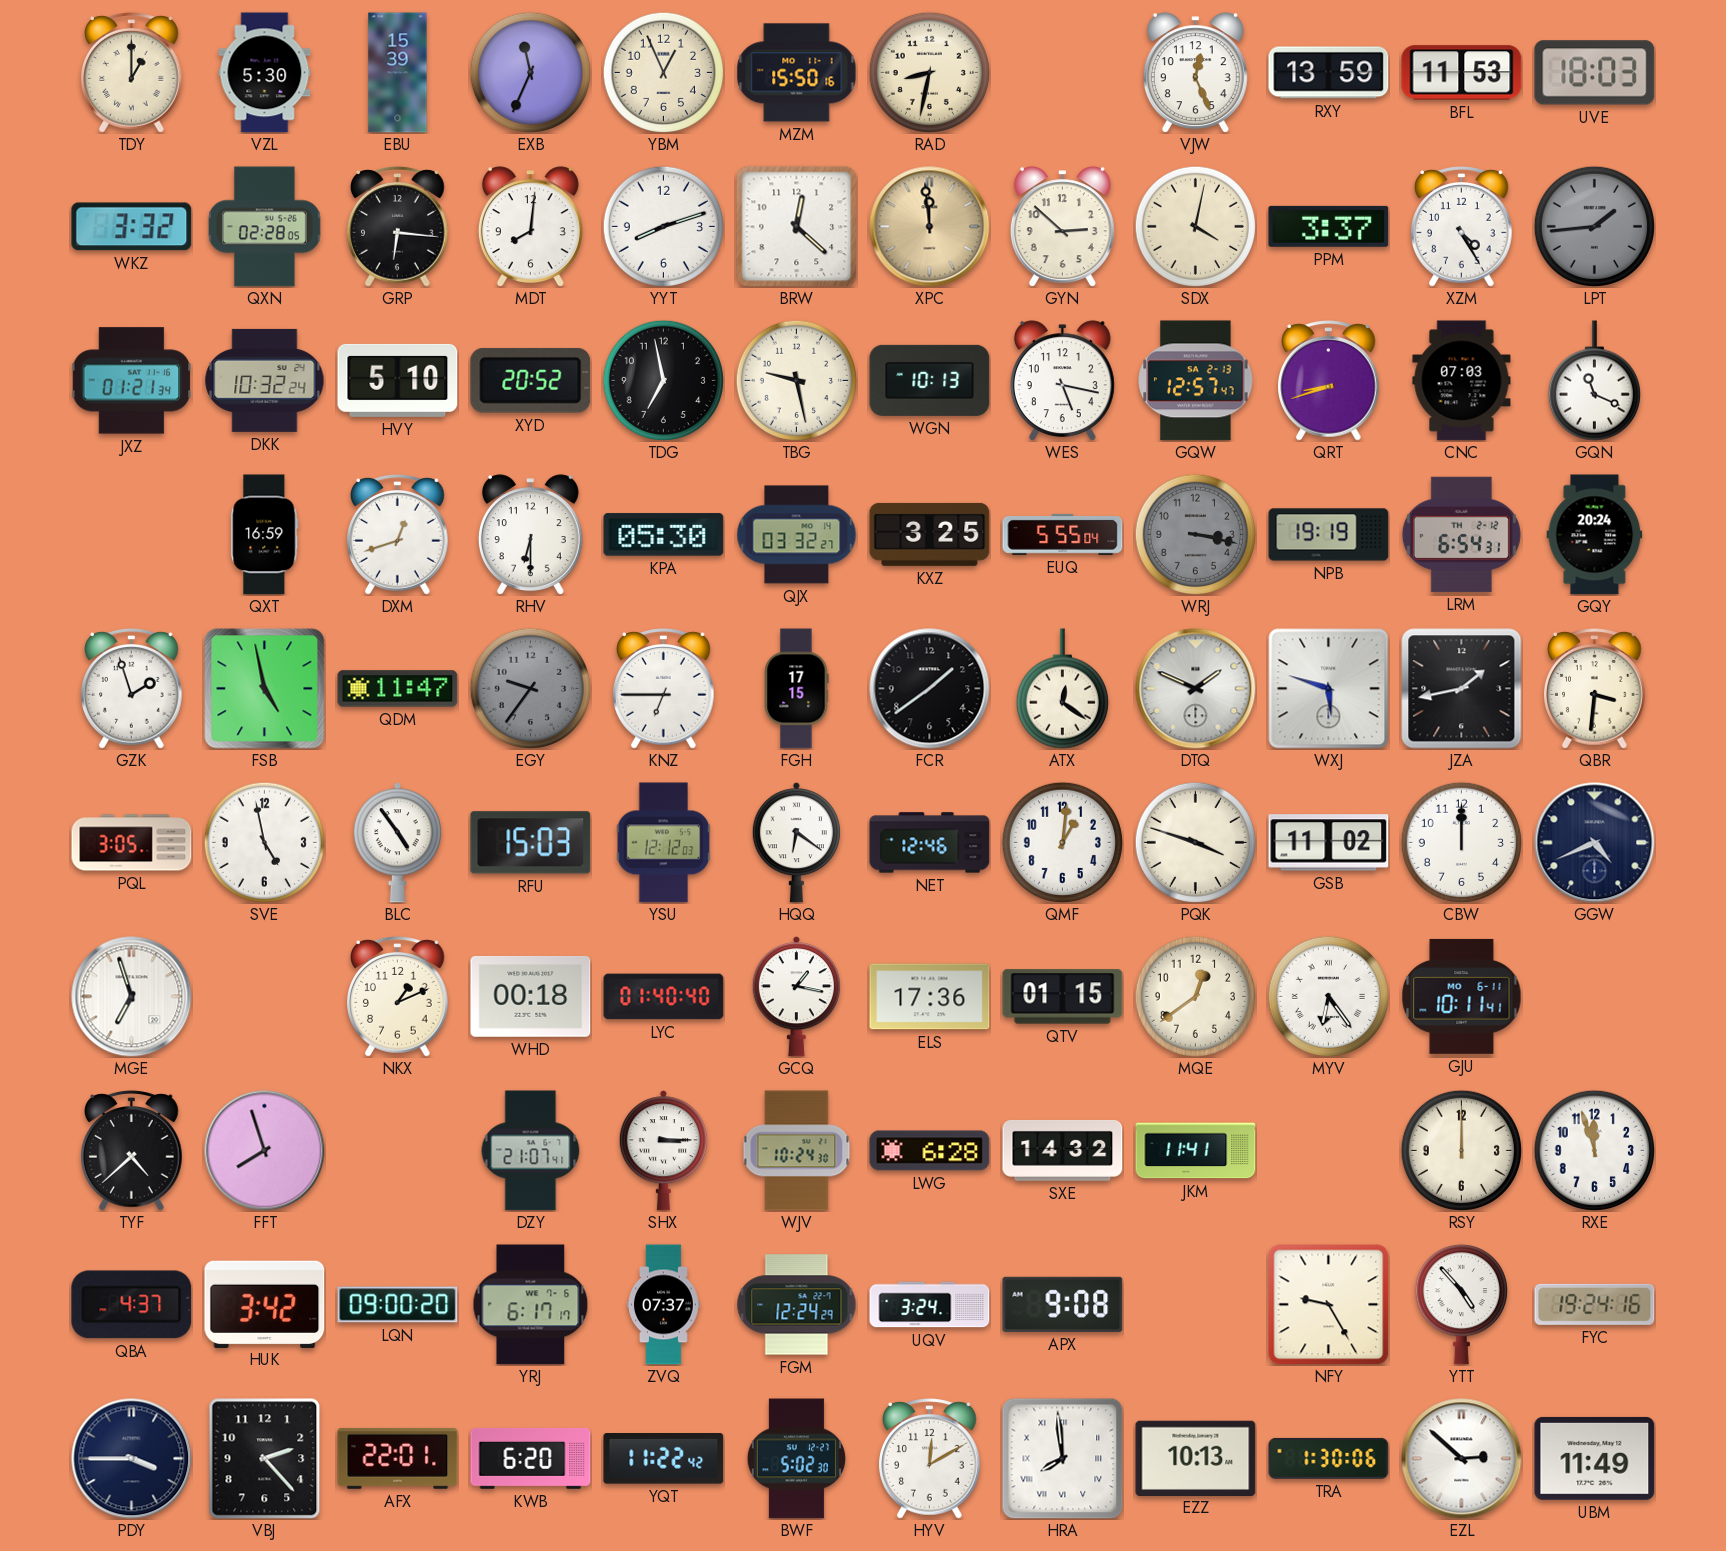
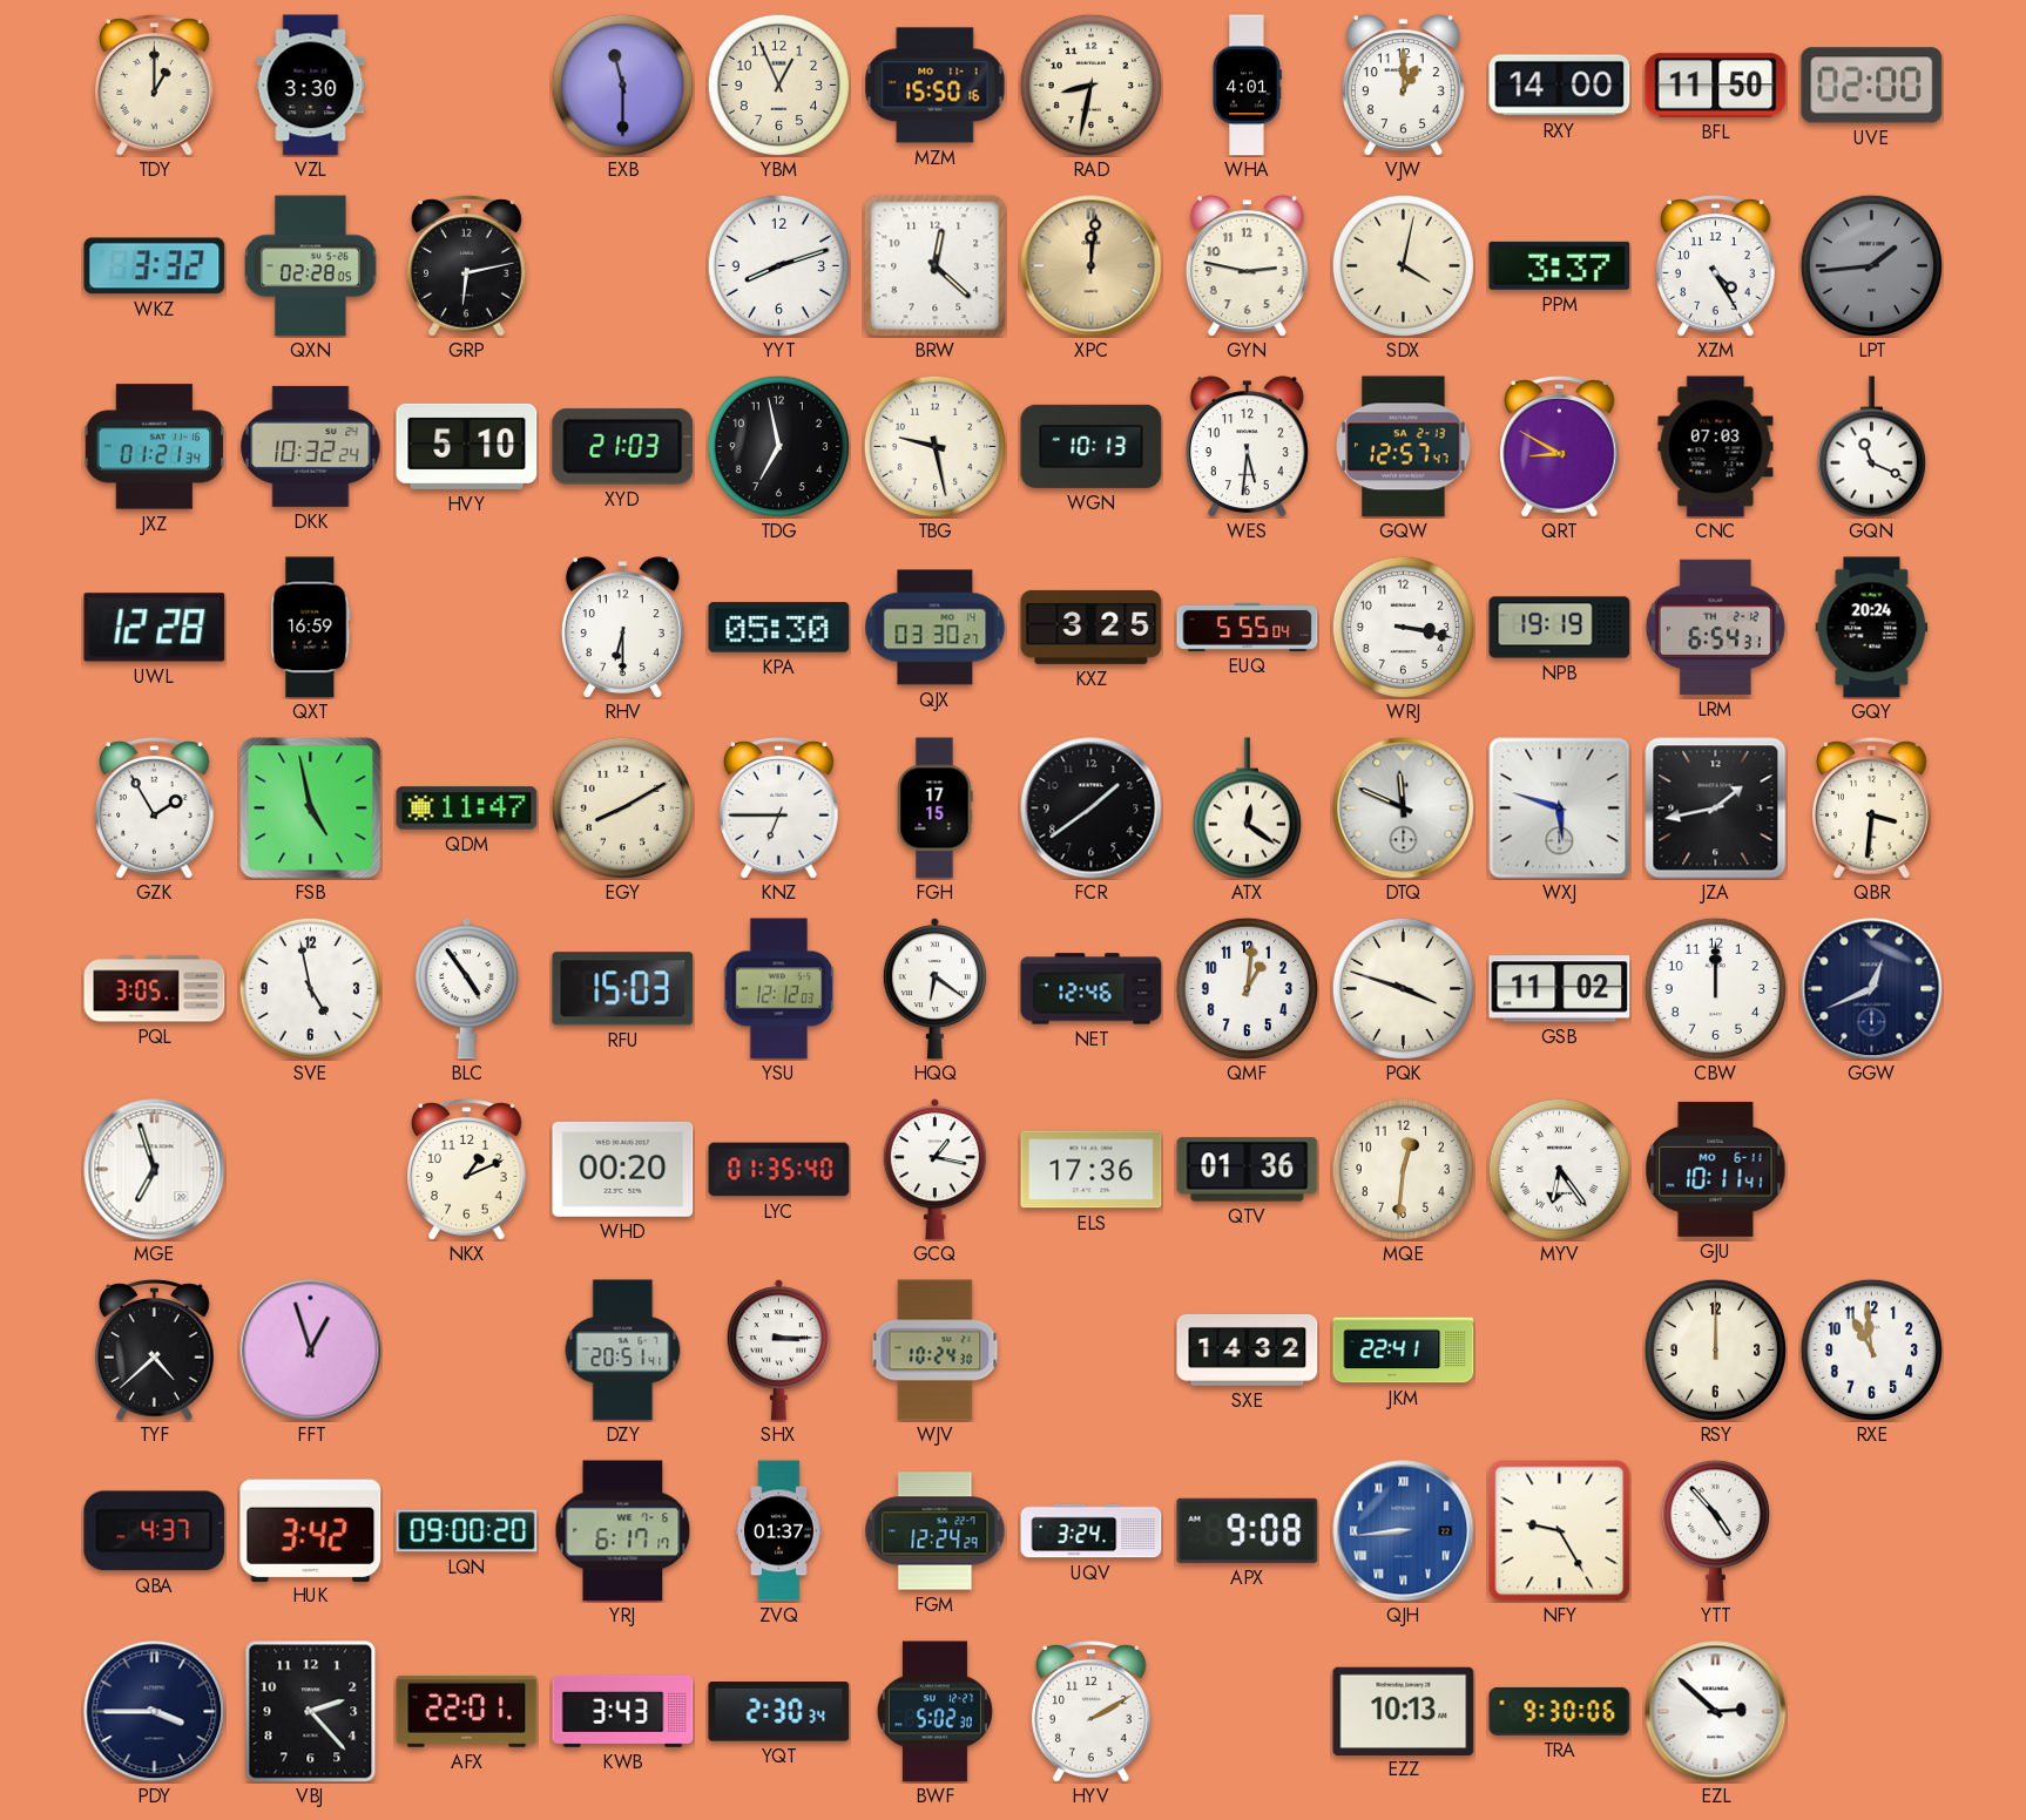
VZL: 5:30 -> 3:30
EBU: 15:39 -> none
EXB: 11:34 -> 11:30
WHA: none -> 4:01
VJW: 12:26 -> 1:00
RXY: 13:59 -> 14:00
BFL: 11:53 -> 11:50
UVE: 18:03 -> 02:00
GRP: 6:16 -> 6:13
MDT: 8:01 -> none
XPC: 11:59 -> 12:01
GYN: 2:52 -> 2:47
XYD: 20:52 -> 21:03
WES: 5:17 -> 5:31
QRT: 8:42 -> 8:50
UWL: none -> 12:28
DXM: 12:42 -> none
QJX: 03:32 -> 03:30
WRJ dial: grey -> white
GZK: 1:57 -> 1:55
EGY: 9:36 -> 8:10
EGY dial: grey -> cream
DTQ: 1:49 -> 11:49
GGW: 4:41 -> 12:41
WHD: 00:18 -> 00:20
LYC: 01:40 -> 01:35
QTV: 01:15 -> 01:36
MQE: 12:39 -> 12:31
FFT: 7:57 -> 12:57
DZY: 21:07 -> 20:51
LWG: 6:28 -> none
JKM: 11:41 -> 22:41
RXE: 11:57 -> 10:59
ZVQ: 07:37 -> 01:37
QJH: none -> 8:44
FYC: 19:24 -> none
KWB: 6:20 -> 3:43
YQT: 11:22 -> 2:30
HYV: 12:10 -> 2:10
HRA: 7:59 -> none
TRA: 1:30 -> 9:30
UBM: 11:49 -> none
